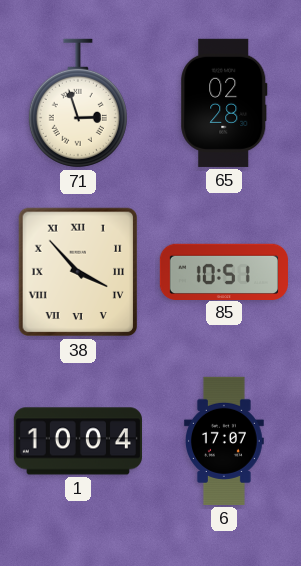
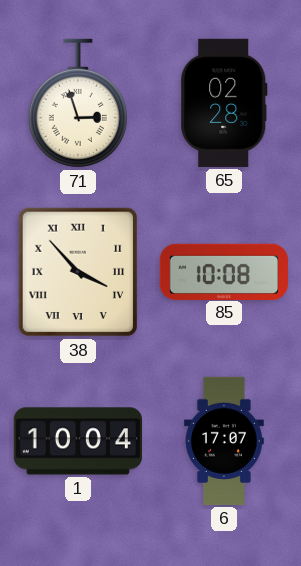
85: 10:51 -> 10:08
